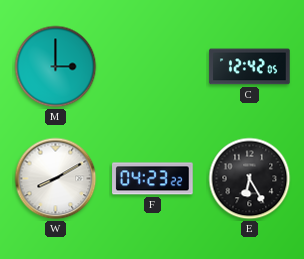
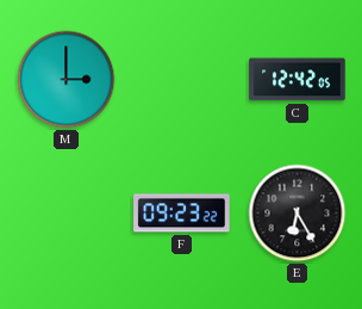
W: 8:10 -> none
F: 04:23 -> 09:23
